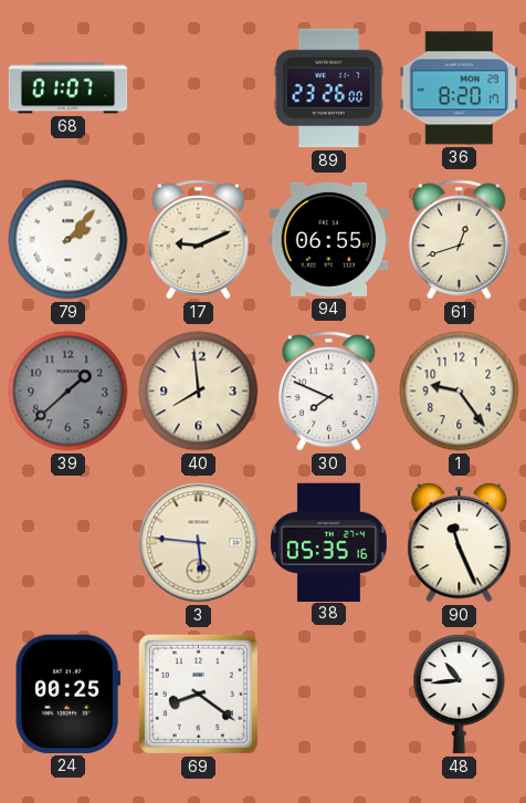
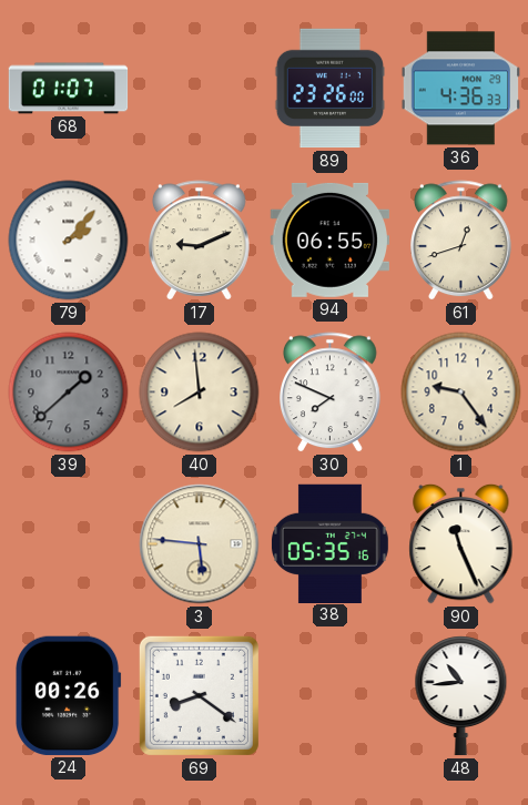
36: 8:20 -> 4:36
24: 00:25 -> 00:26
